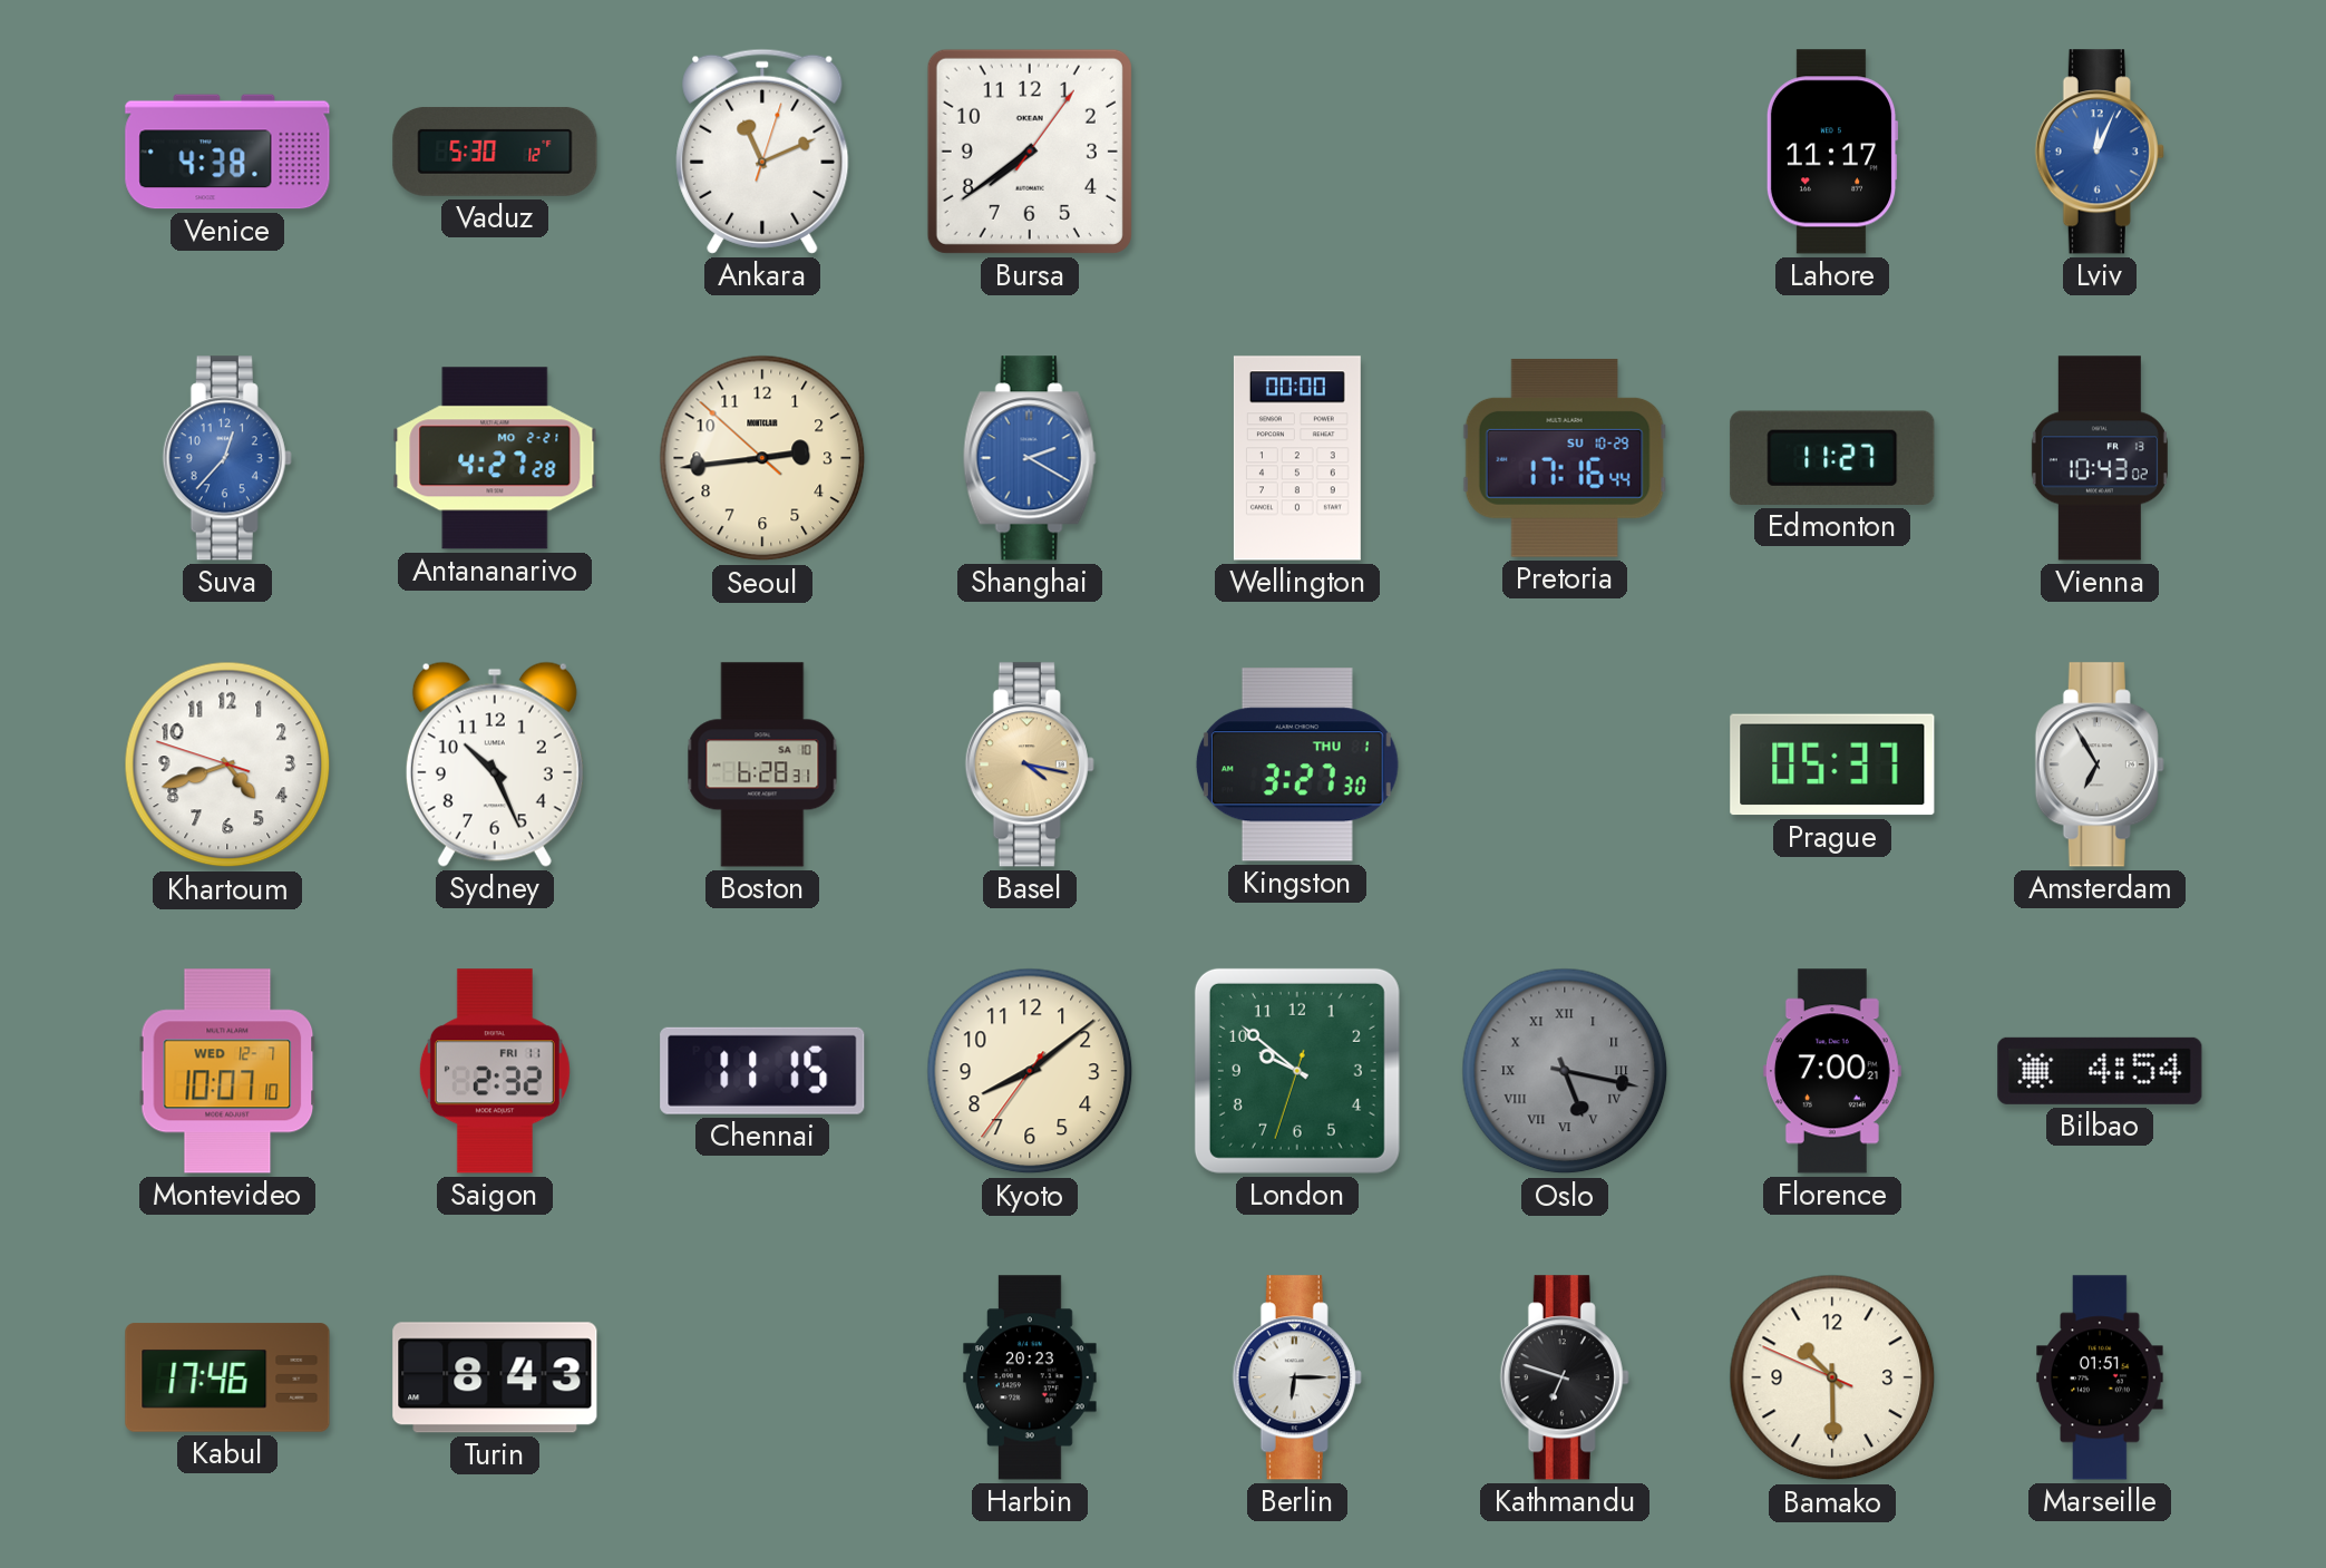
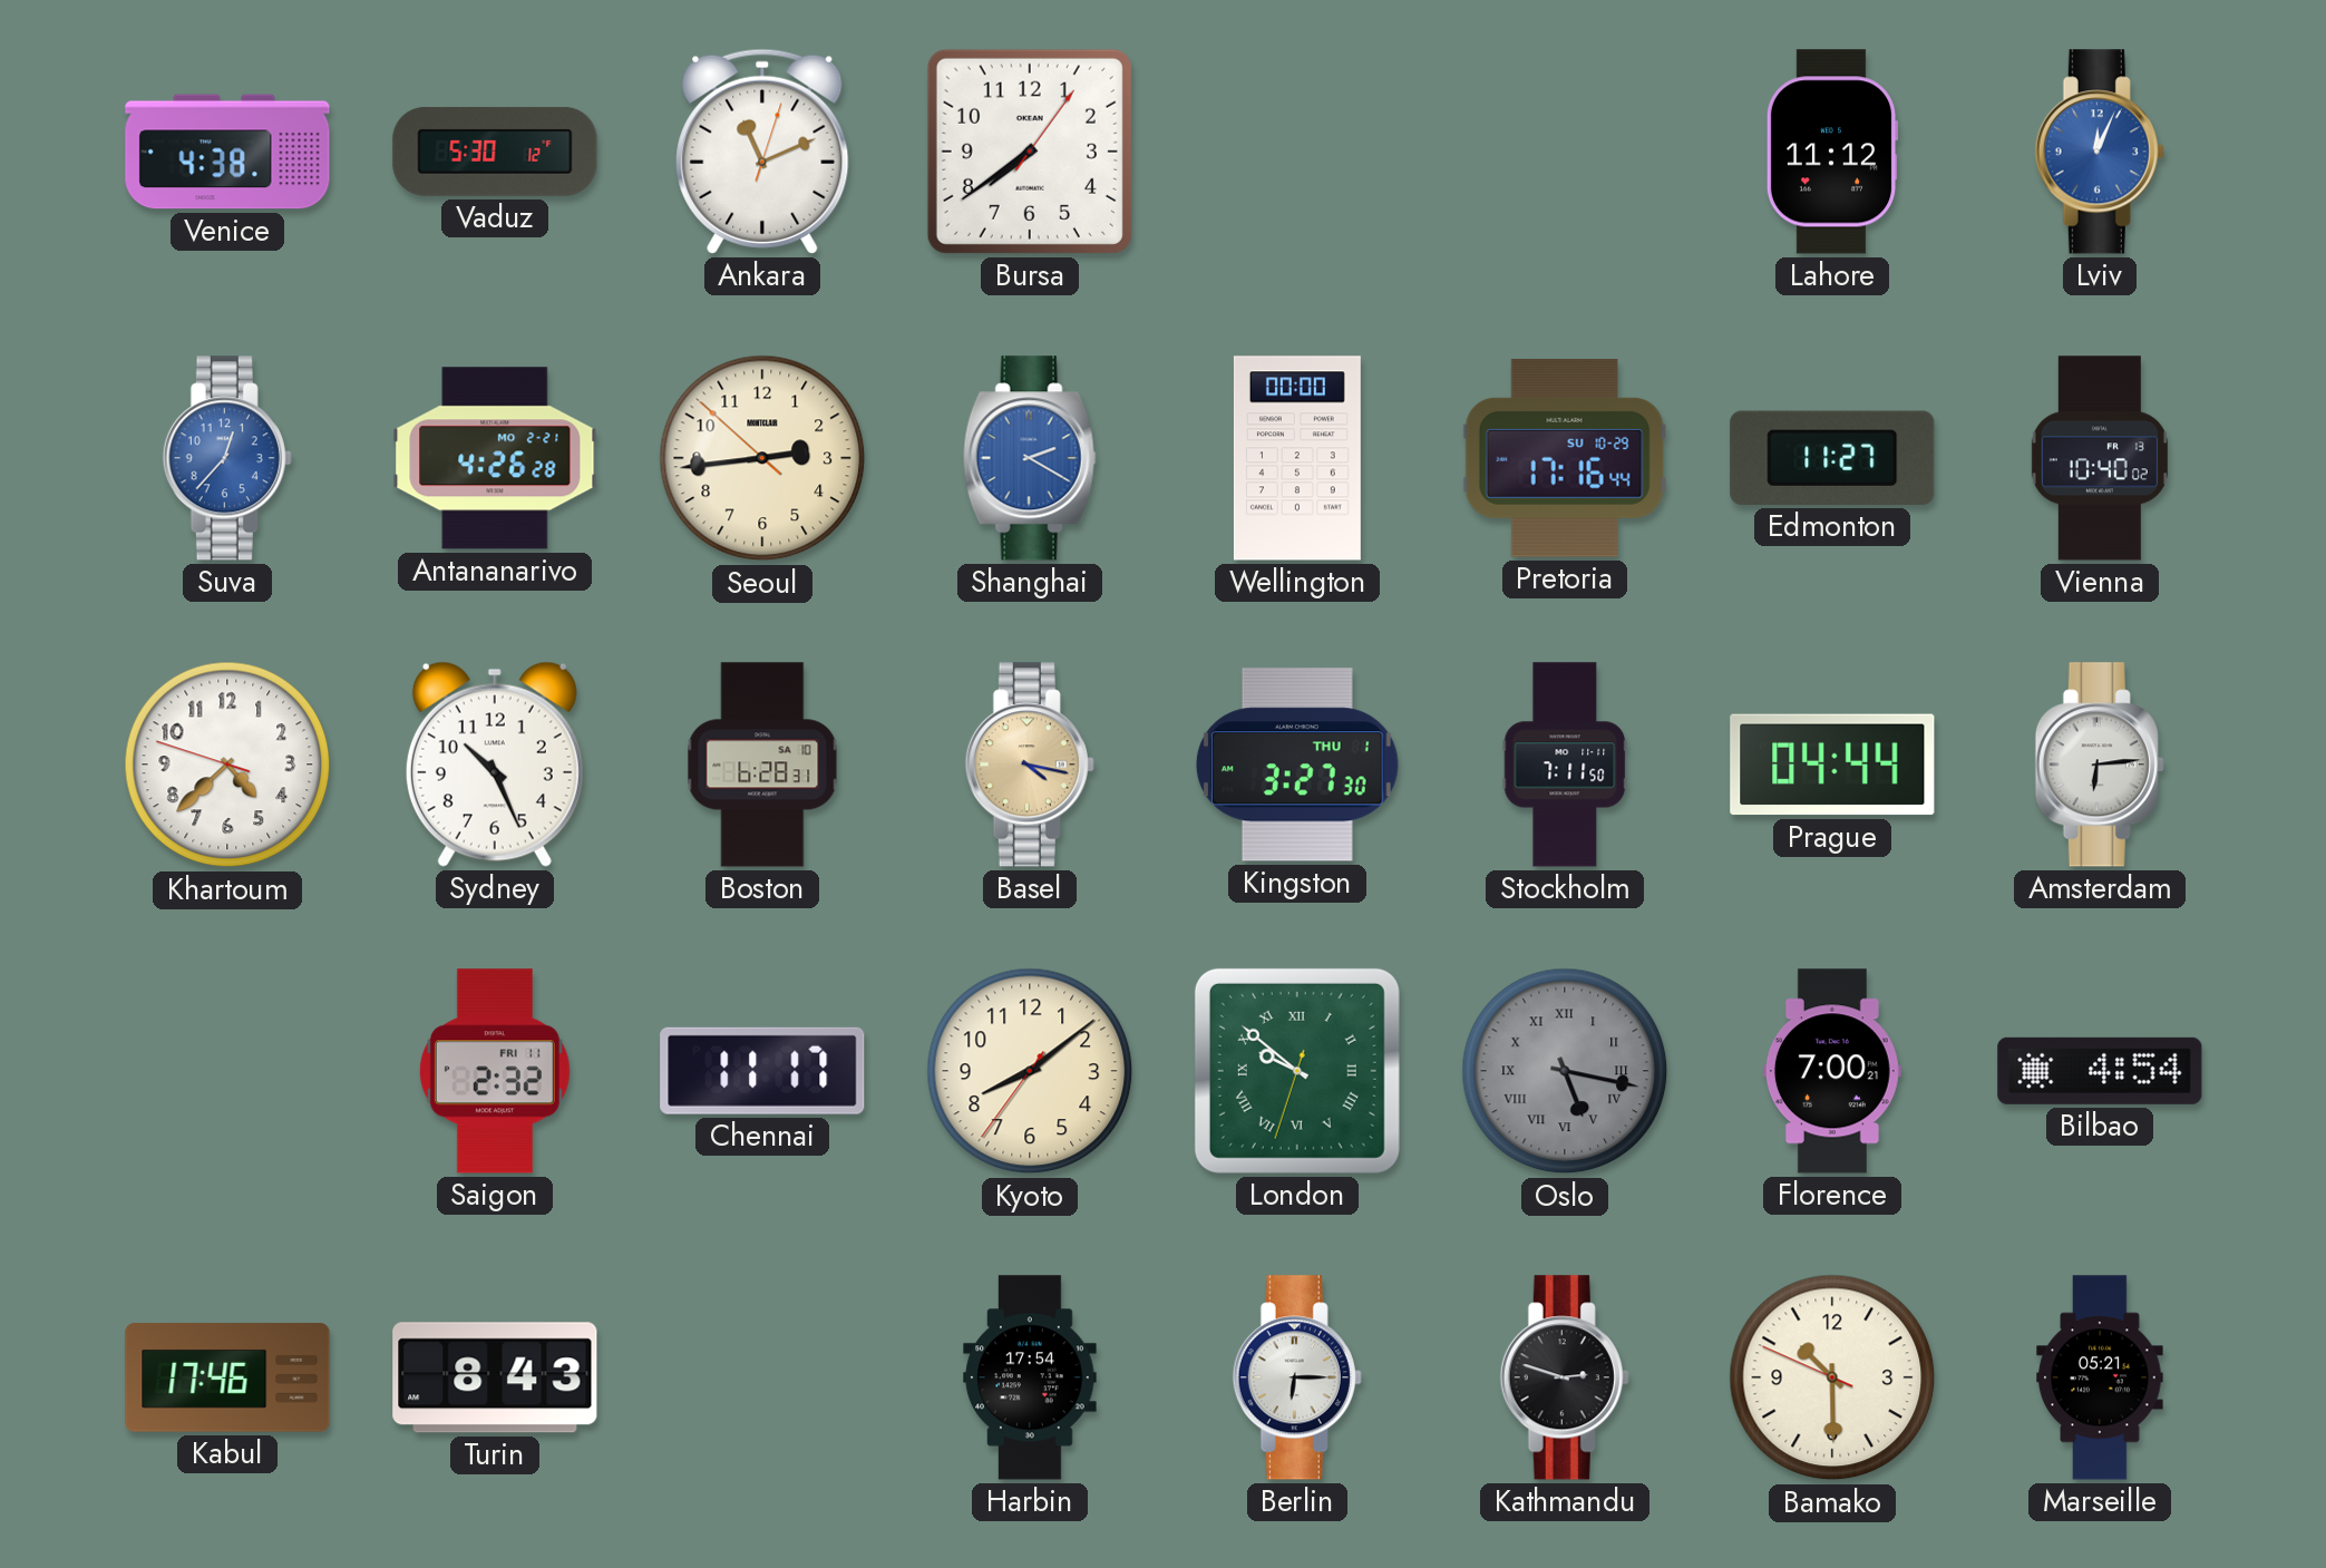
Lahore: 11:17 -> 11:12
Antananarivo: 4:27 -> 4:26
Vienna: 10:43 -> 10:40
Khartoum: 4:41 -> 4:37
Stockholm: none -> 7:11
Prague: 05:37 -> 04:44
Amsterdam: 6:55 -> 6:14
Montevideo: 10:07 -> none
Chennai: 11:15 -> 11:17
London numerals: Arabic -> Roman
Harbin: 20:23 -> 17:54
Kathmandu: 6:48 -> 2:48
Marseille: 01:51 -> 05:21
